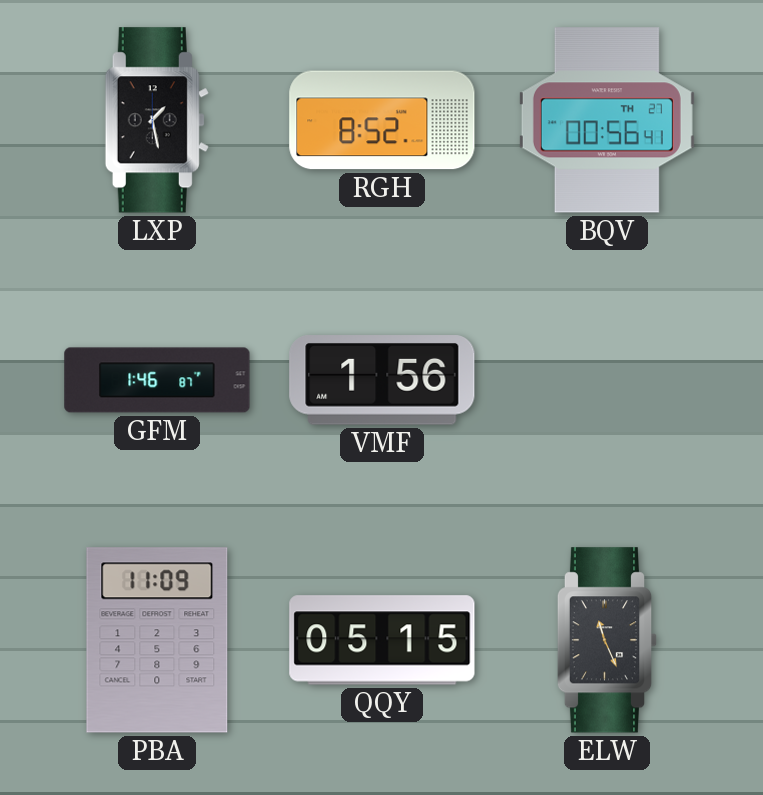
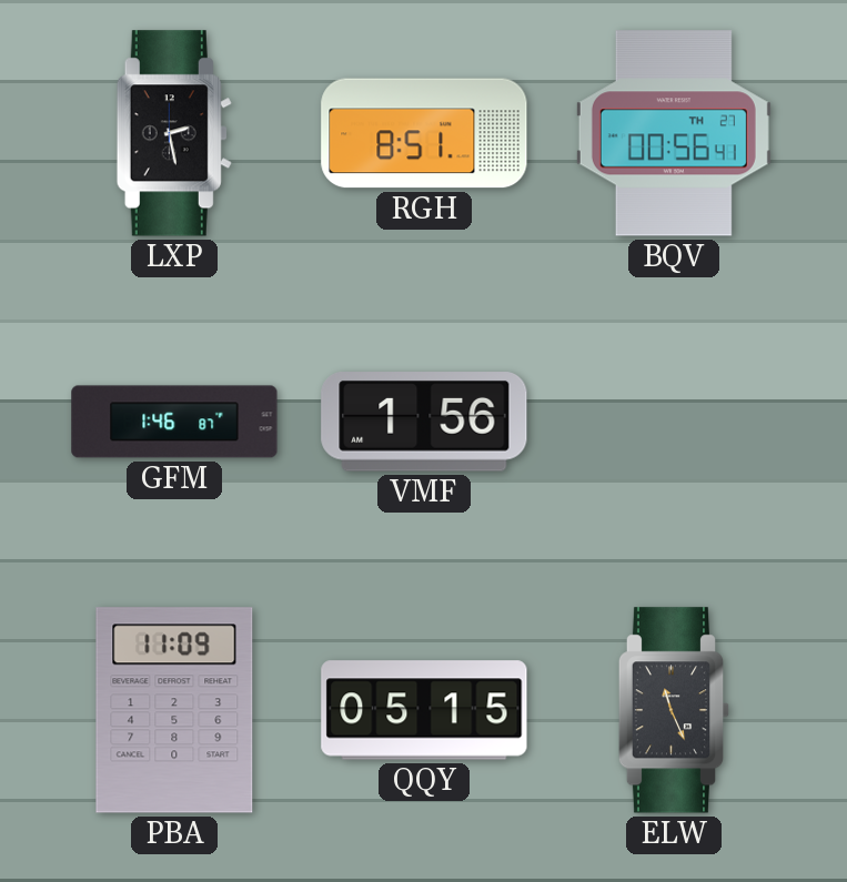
LXP: 1:28 -> 2:28
RGH: 8:52 -> 8:51
